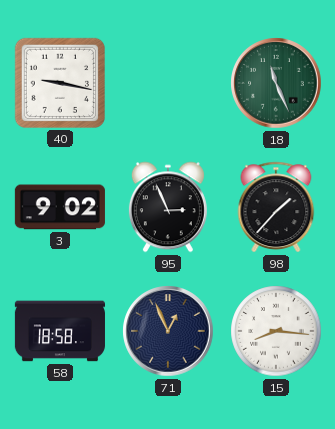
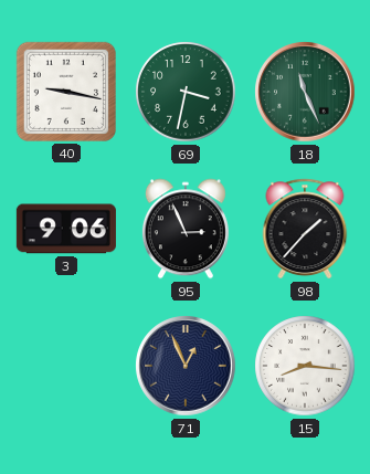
69: none -> 3:32
3: 9:02 -> 9:06
58: 18:58 -> none
